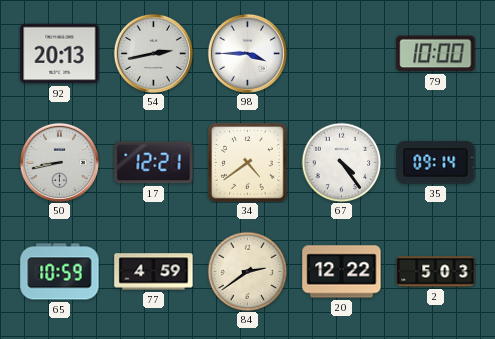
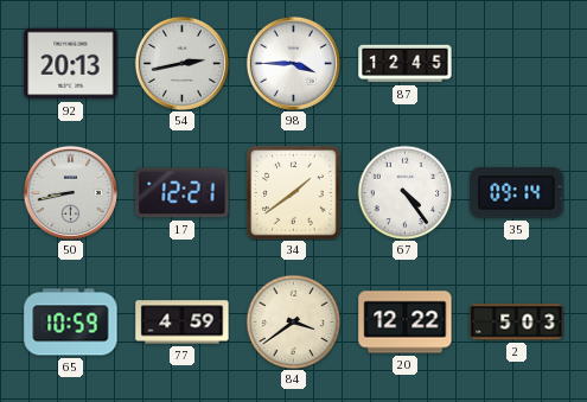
87: none -> 12:45
79: 10:00 -> none
34: 4:39 -> 1:39
84: 2:39 -> 3:39
